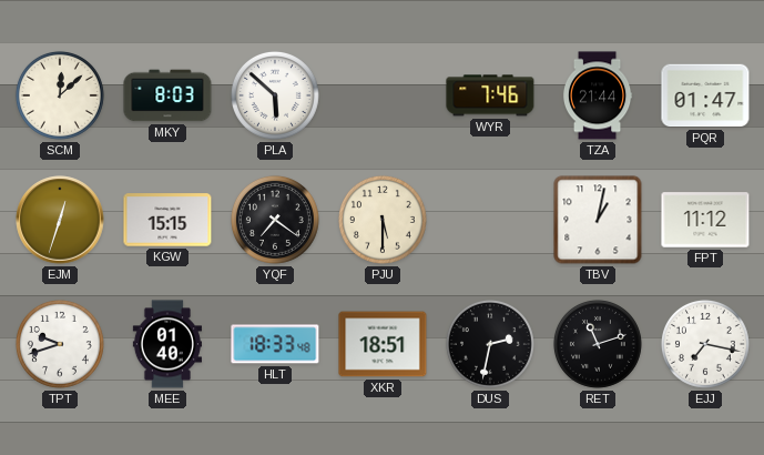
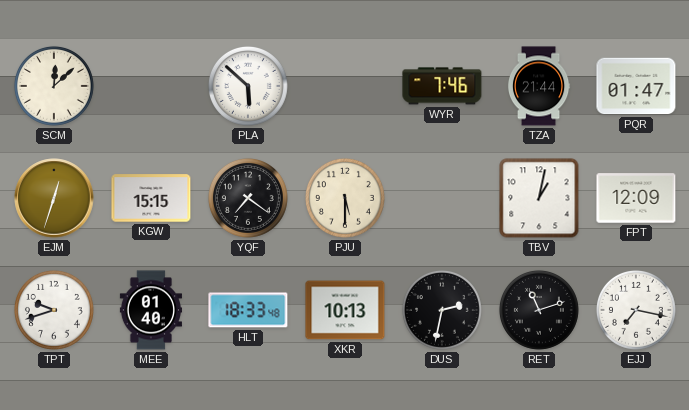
MKY: 8:03 -> none
FPT: 11:12 -> 12:09
XKR: 18:51 -> 10:13
